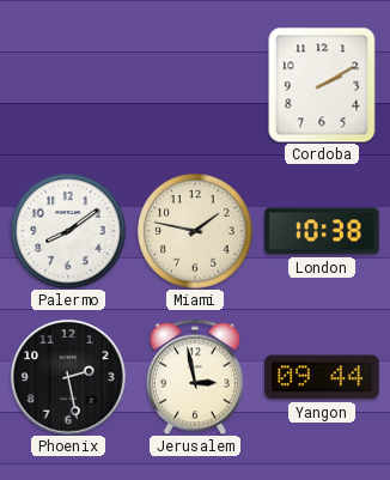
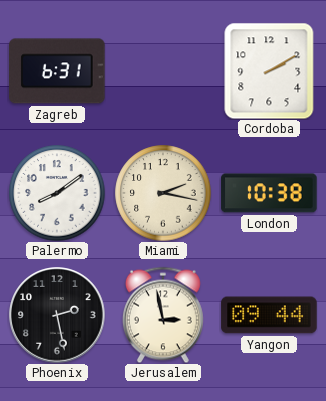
Zagreb: none -> 6:31
Miami: 1:47 -> 2:17
